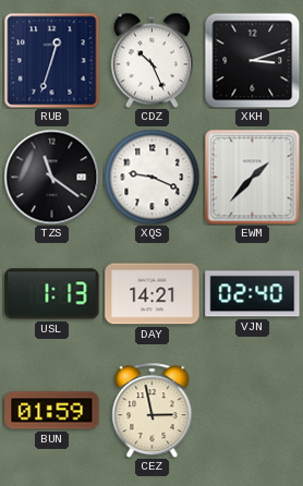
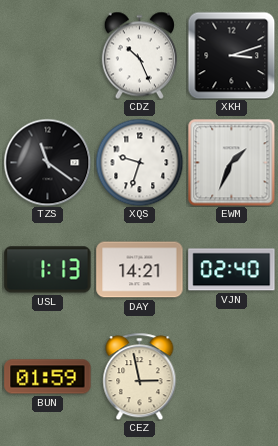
RUB: 12:33 -> none
XQS: 9:19 -> 9:33
EWM: 1:37 -> 1:34
